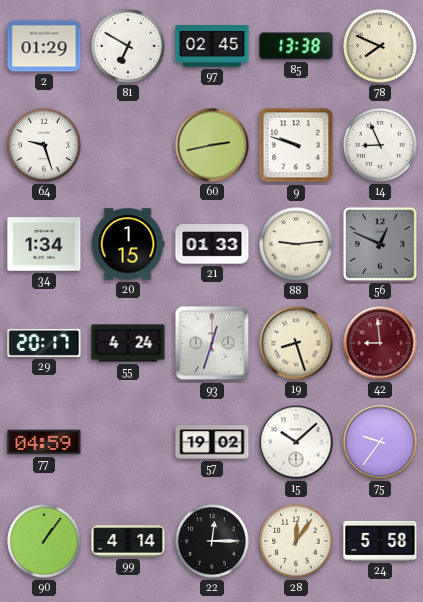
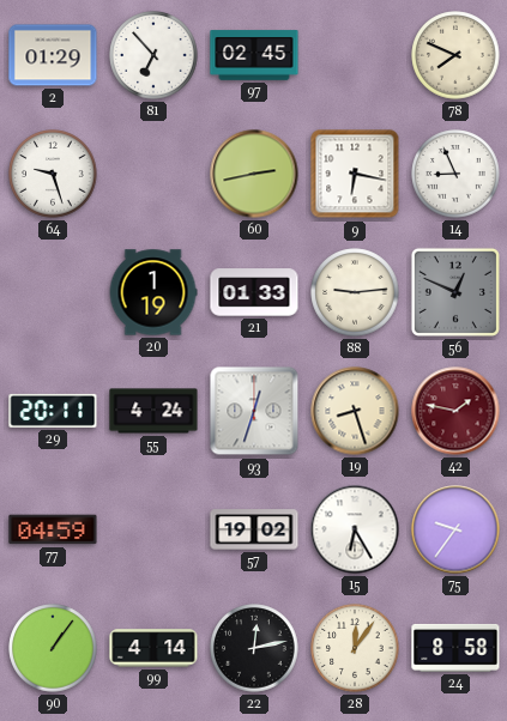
81: 6:50 -> 6:53
85: 13:38 -> none
9: 9:48 -> 6:17
34: 1:34 -> none
20: 1:15 -> 1:19
29: 20:17 -> 20:11
42: 8:59 -> 1:47
15: 10:08 -> 6:25
22: 12:15 -> 12:13
24: 5:58 -> 8:58
